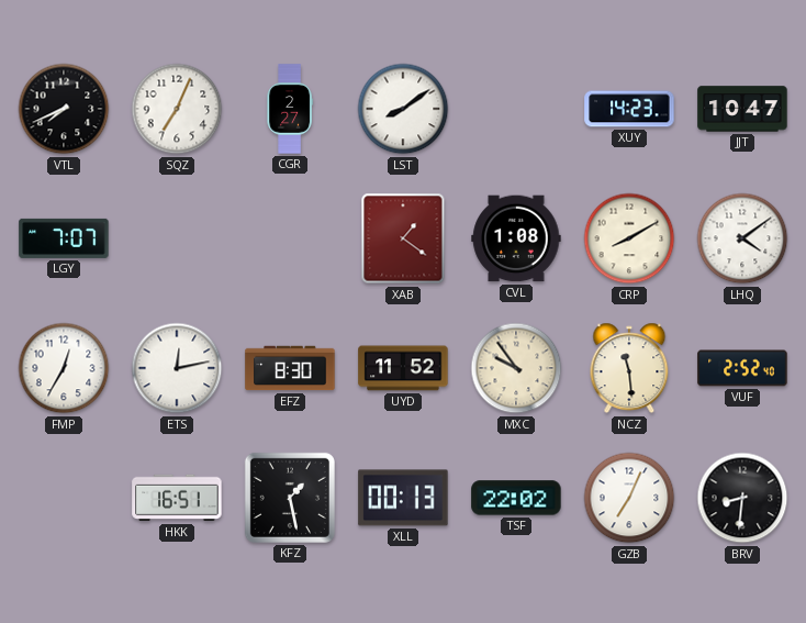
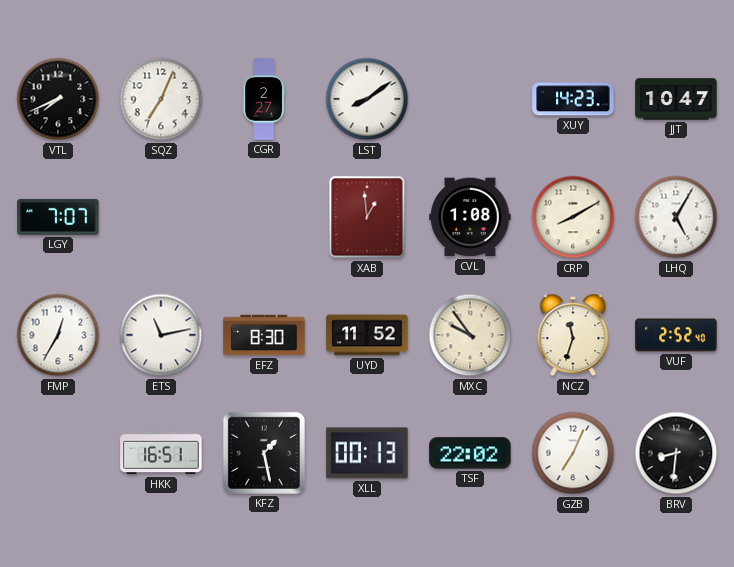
XAB: 1:21 -> 12:59
LHQ: 4:09 -> 5:05
ETS: 12:13 -> 11:13
NCZ: 11:29 -> 11:33
